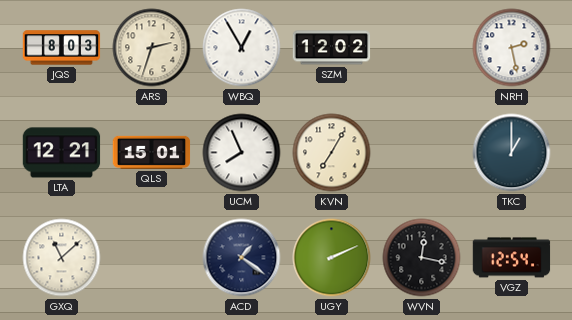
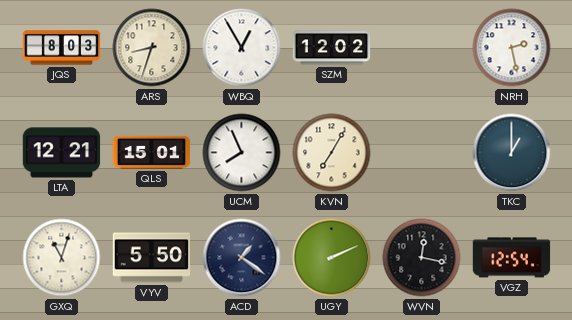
ARS: 2:33 -> 8:33
GXQ: 11:08 -> 11:03
VYV: none -> 5:50
